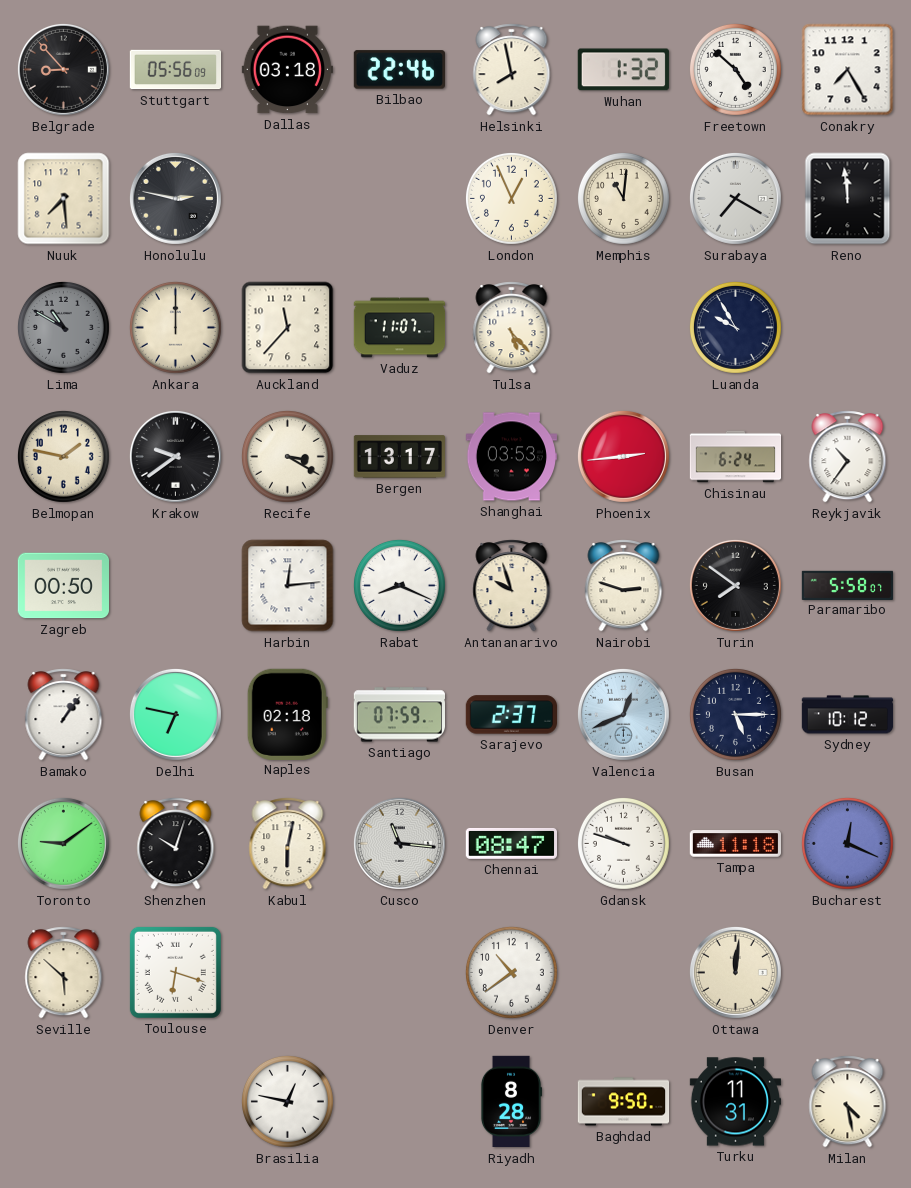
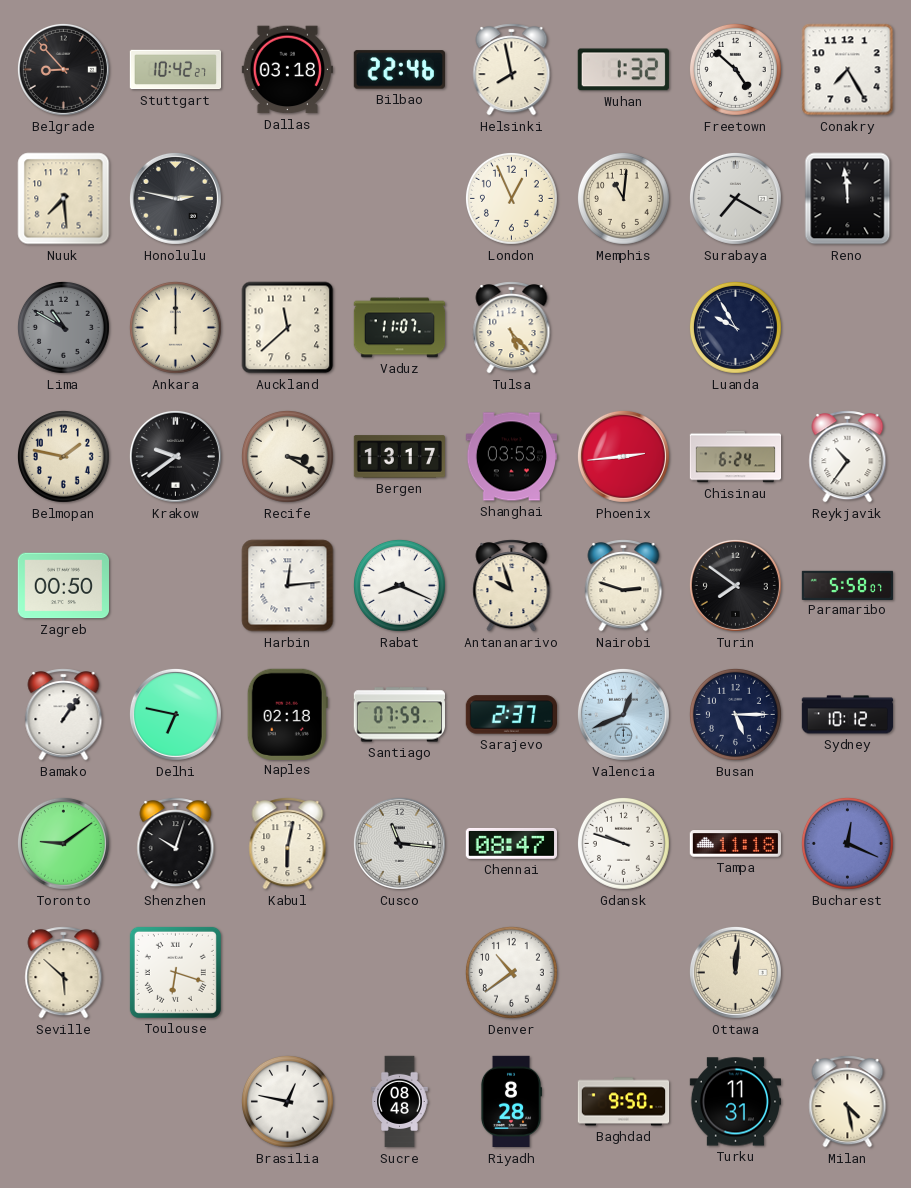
Stuttgart: 05:56 -> 10:42
Auckland: 11:37 -> 11:38
Sucre: none -> 08:48
